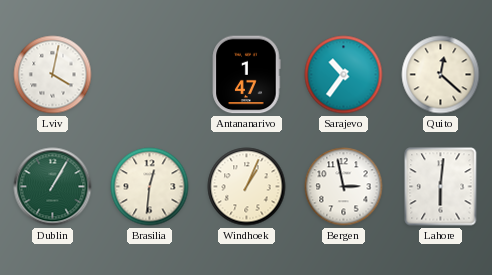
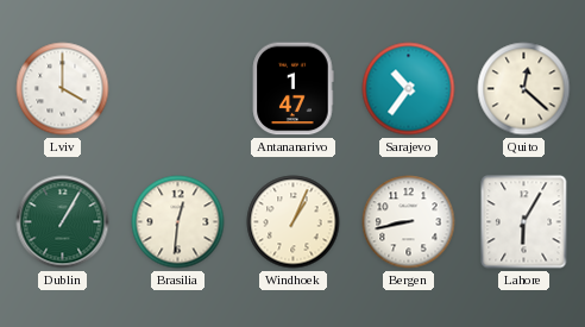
Lviv: 4:02 -> 4:00
Bergen: 2:58 -> 8:43
Lahore: 6:01 -> 6:05
